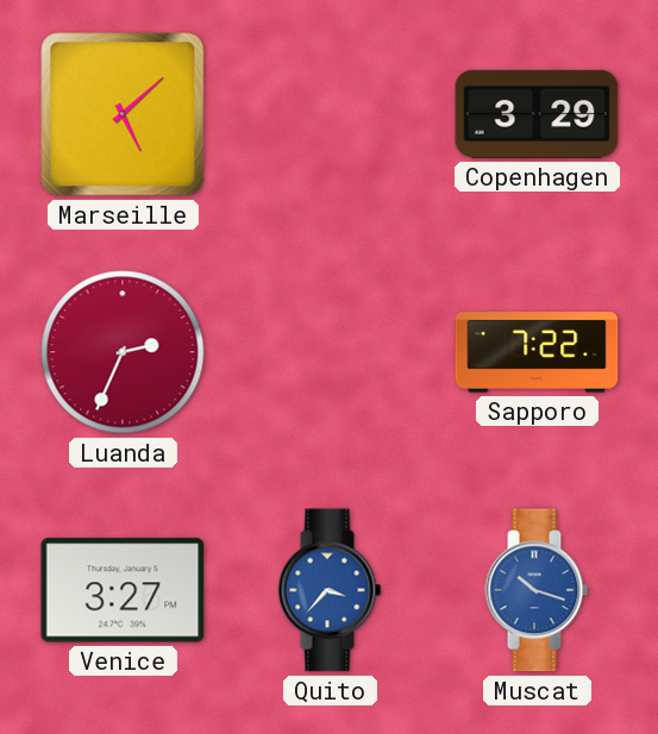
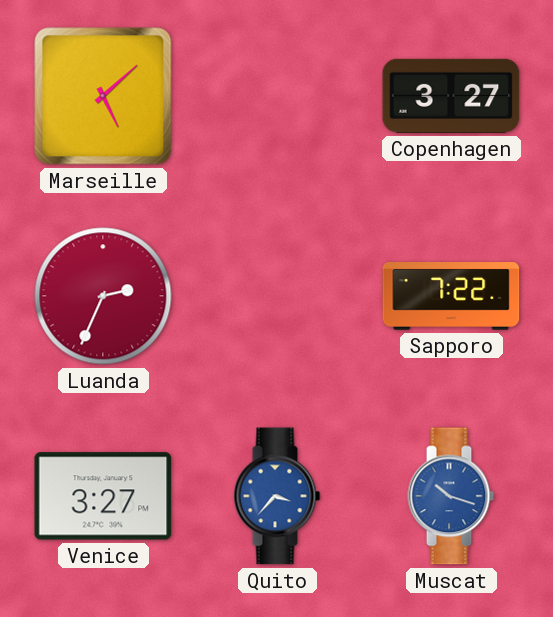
Copenhagen: 3:29 -> 3:27
